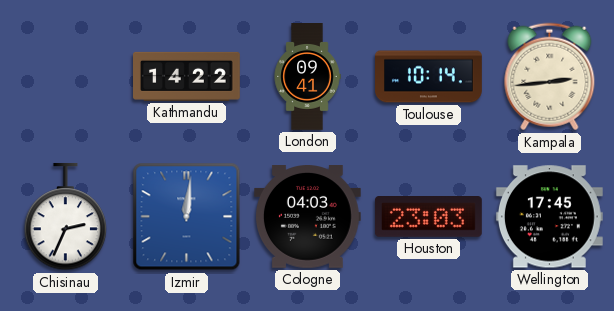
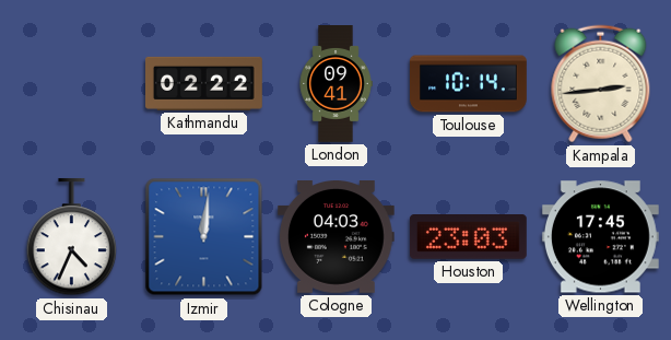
Kathmandu: 14:22 -> 02:22
Chisinau: 2:34 -> 4:34
